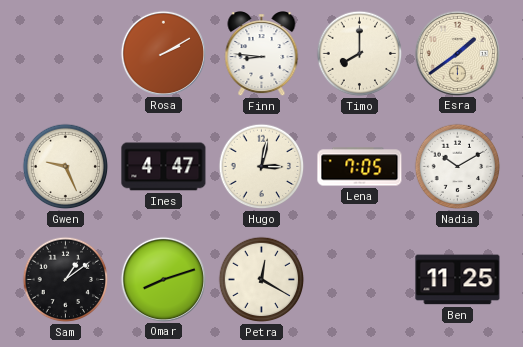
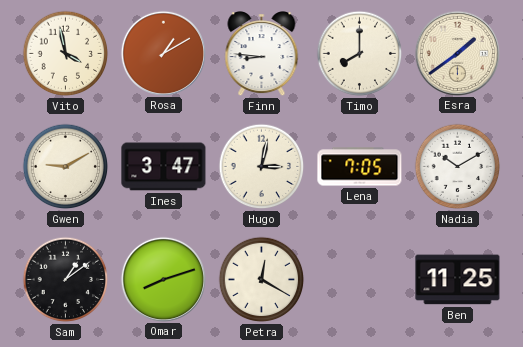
Vito: none -> 3:58
Rosa: 2:10 -> 1:10
Gwen: 9:26 -> 9:10
Ines: 4:47 -> 3:47
